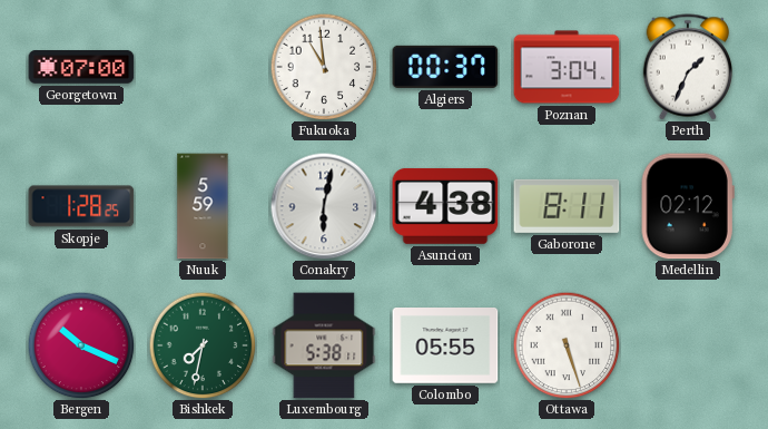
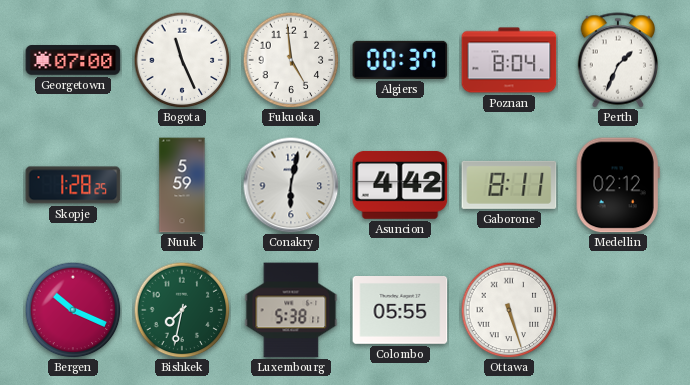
Bogota: none -> 11:26
Fukuoka: 10:59 -> 4:59
Poznan: 3:04 -> 8:04
Asuncion: 4:38 -> 4:42
